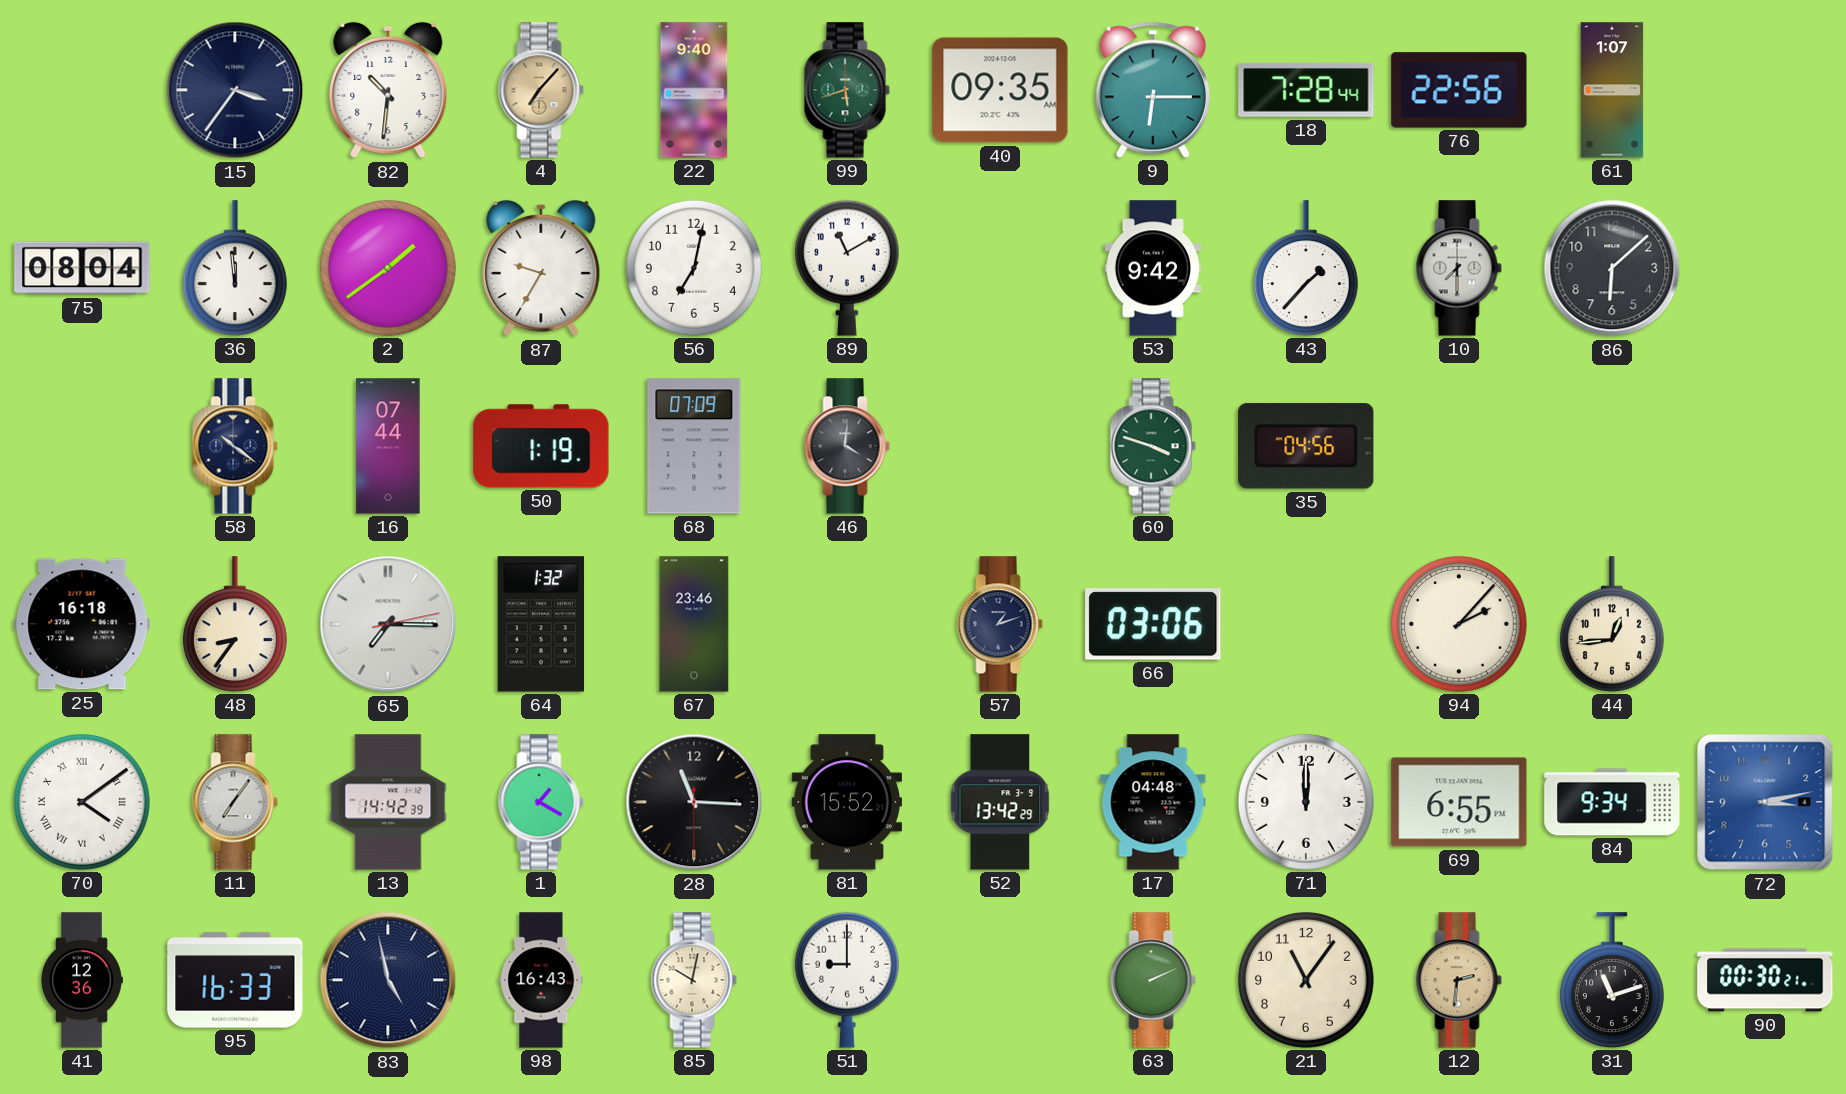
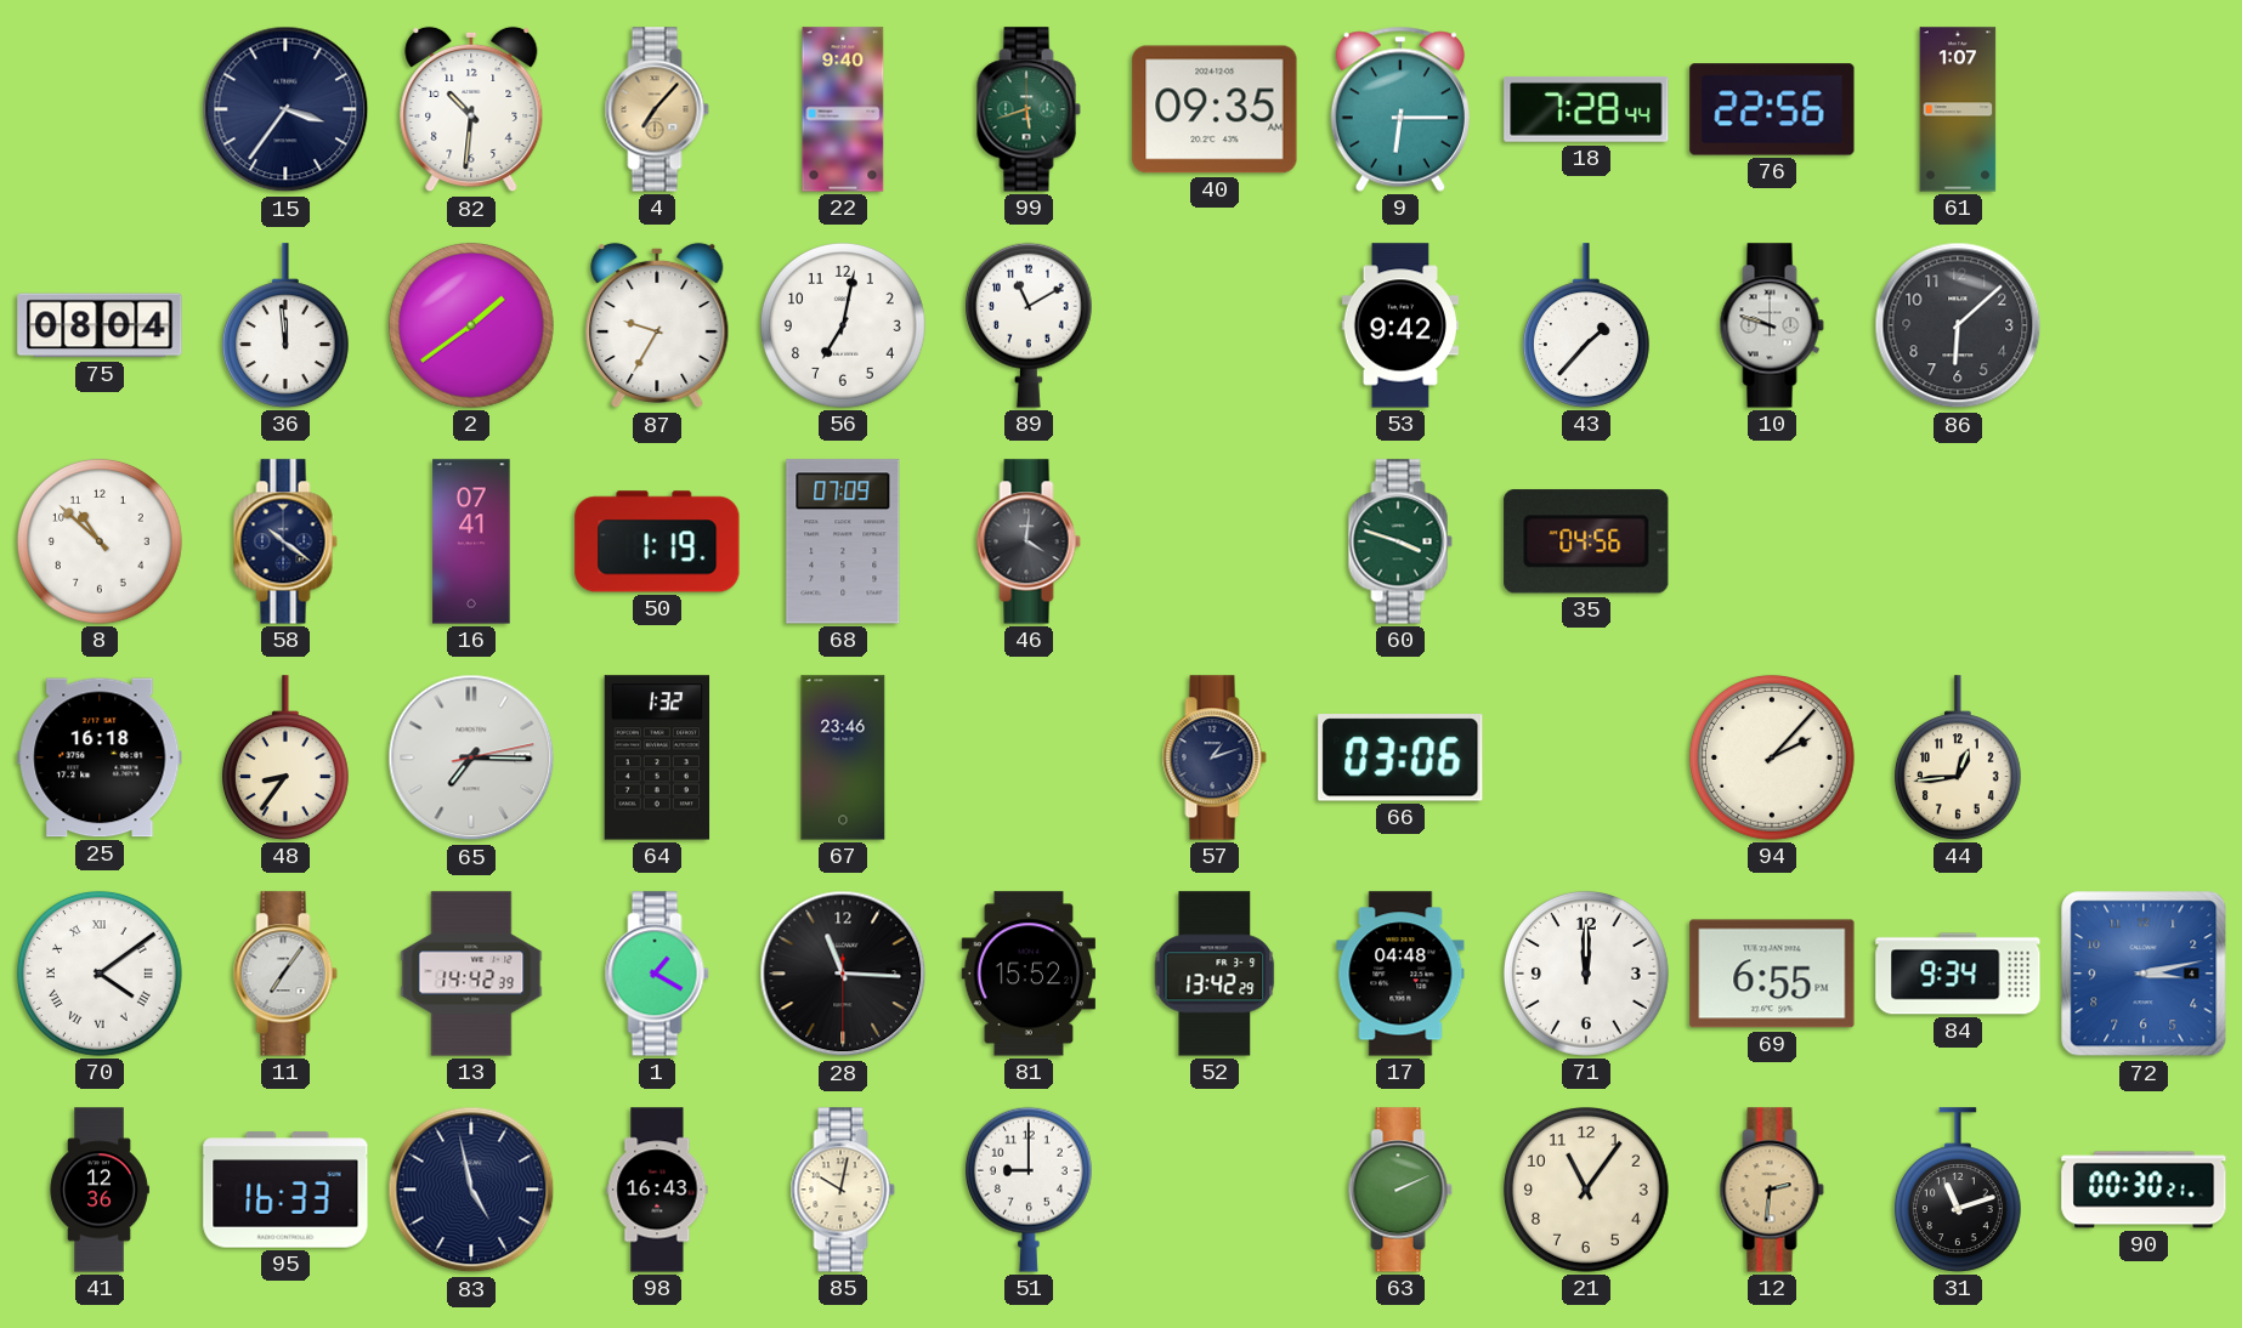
10: 7:30 -> 9:48
8: none -> 10:52
16: 07:44 -> 07:41
